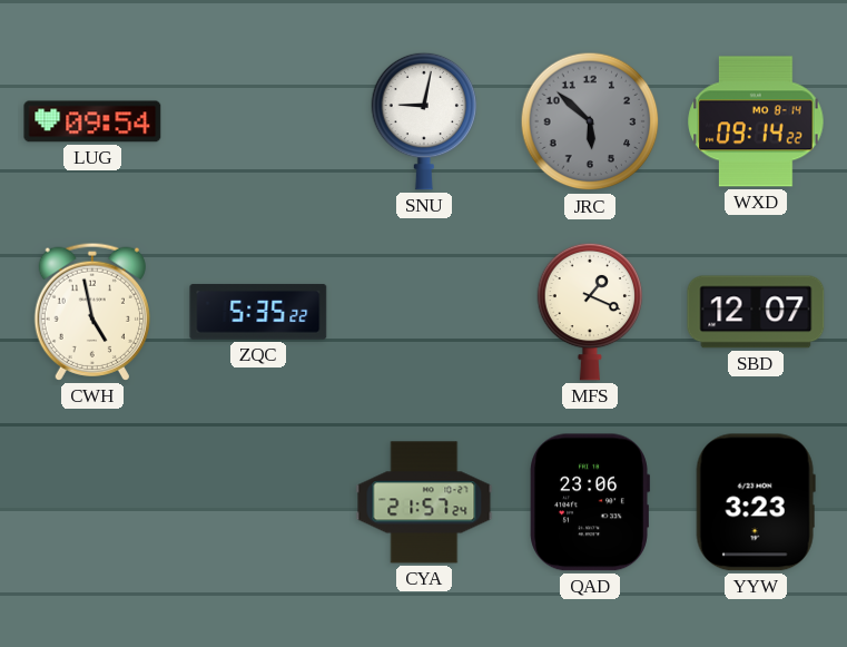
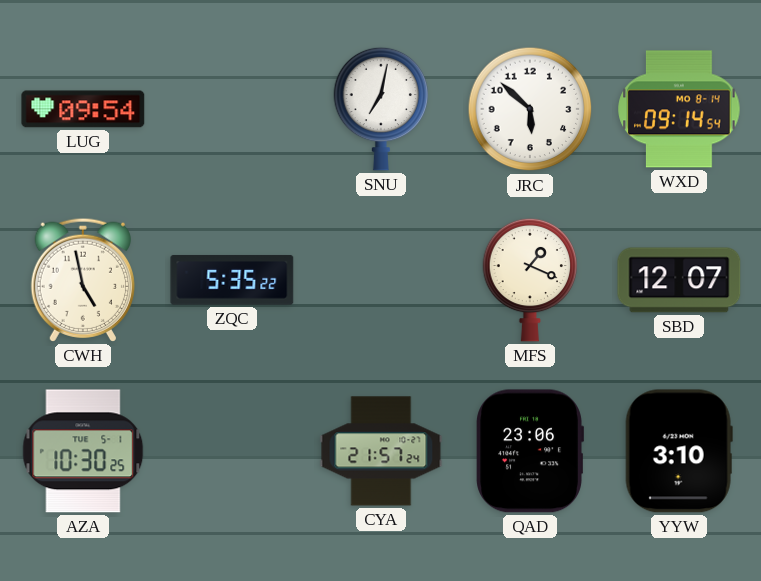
SNU: 9:02 -> 7:02
JRC dial: grey -> white
WXD: 09:14:22 -> 09:14:54
AZA: none -> 10:30
YYW: 3:23 -> 3:10
